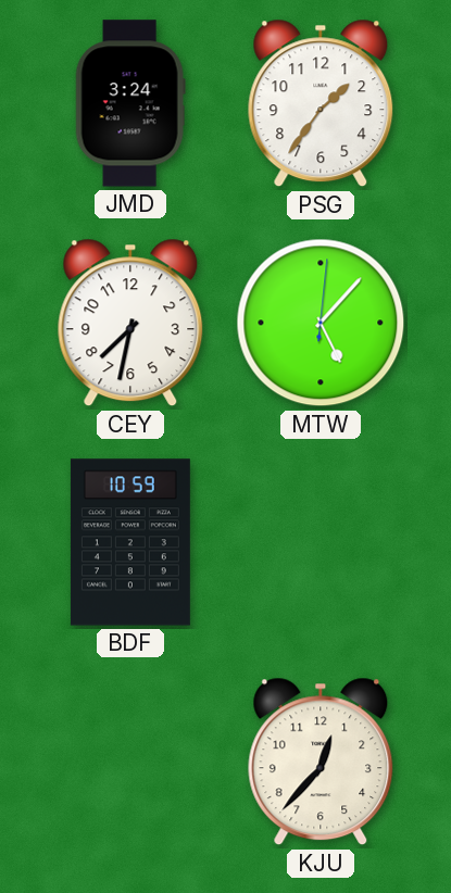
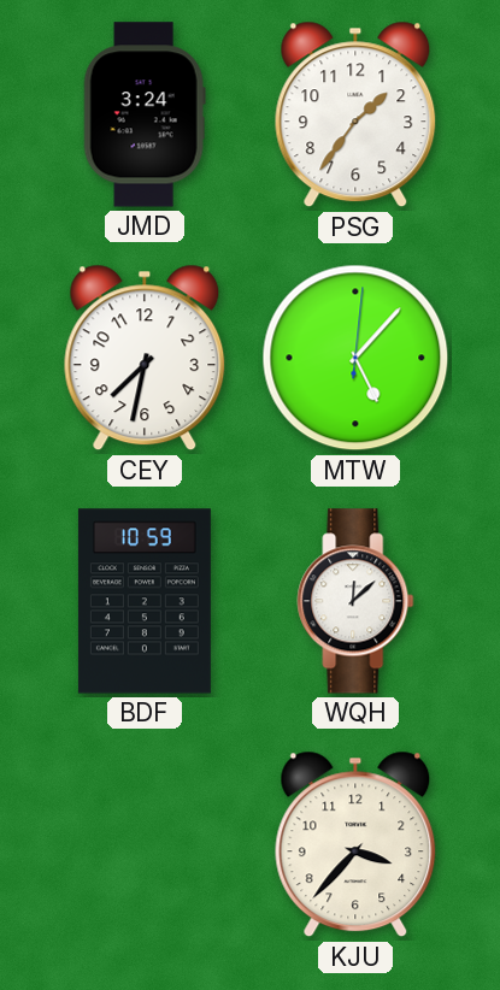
WQH: none -> 12:08
KJU: 12:37 -> 3:37
